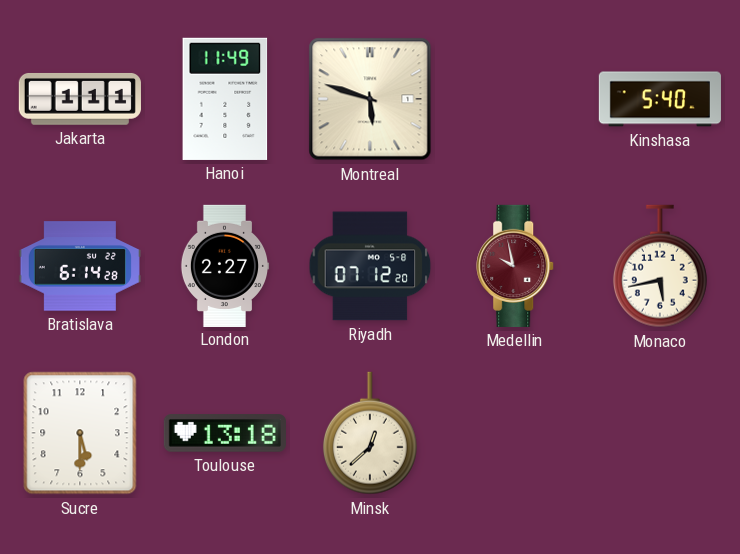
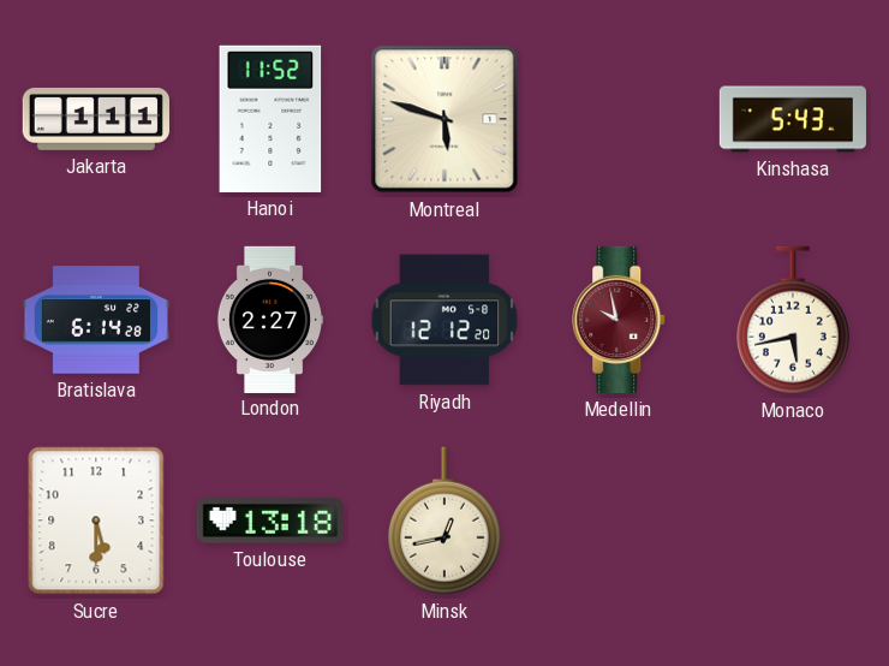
Hanoi: 11:49 -> 11:52
Kinshasa: 5:40 -> 5:43
Riyadh: 07:12 -> 12:12
Minsk: 12:38 -> 12:43
